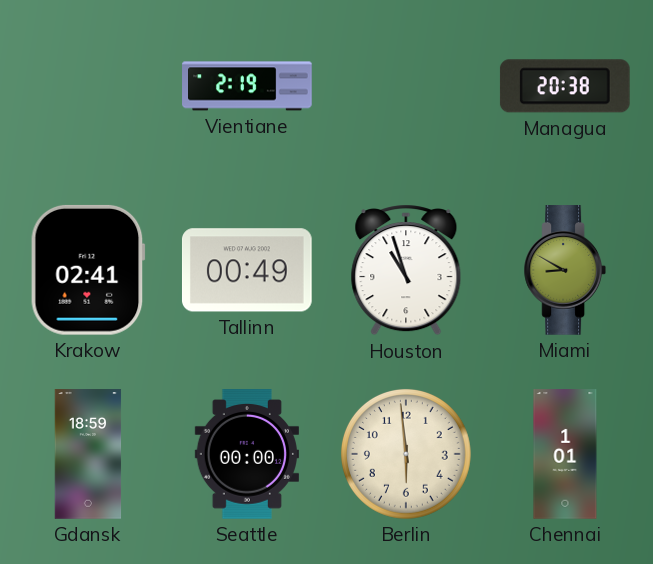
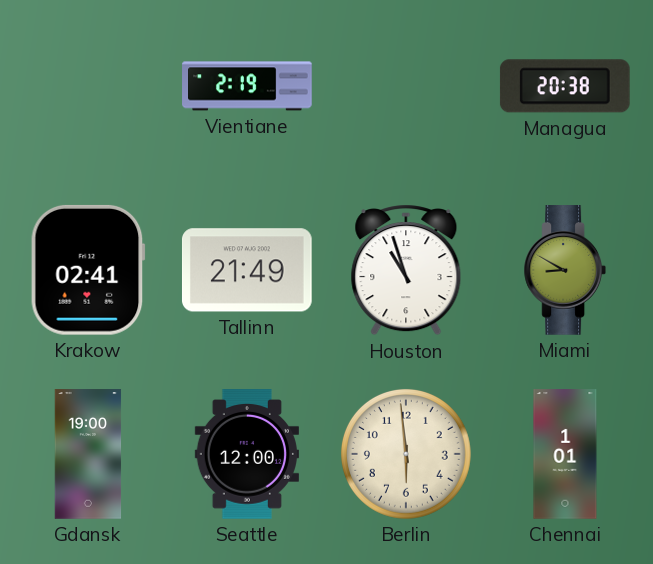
Tallinn: 00:49 -> 21:49
Gdansk: 18:59 -> 19:00
Seattle: 00:00 -> 12:00
